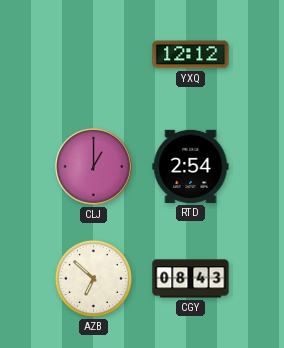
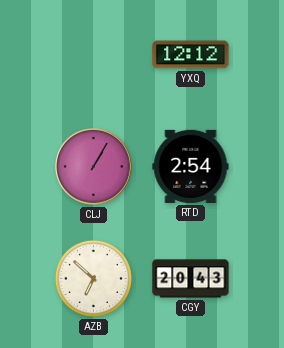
CLJ: 1:00 -> 1:05
CGY: 08:43 -> 20:43
